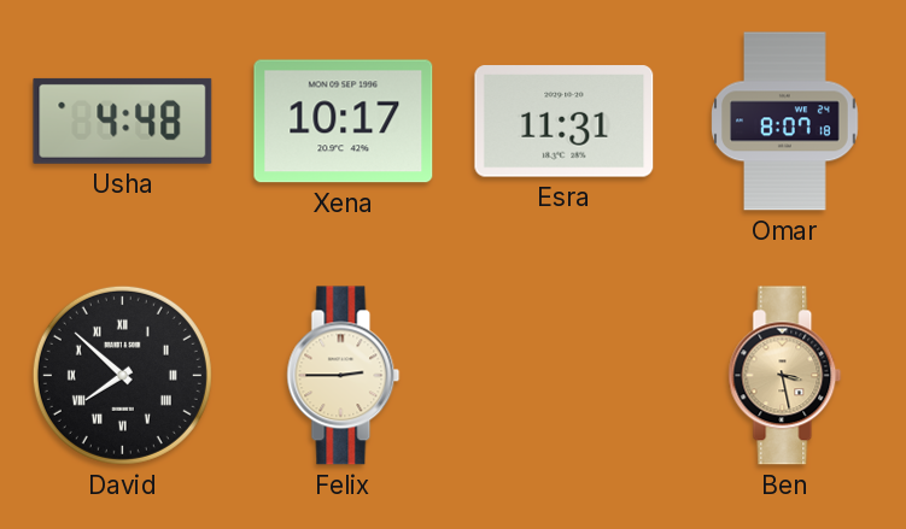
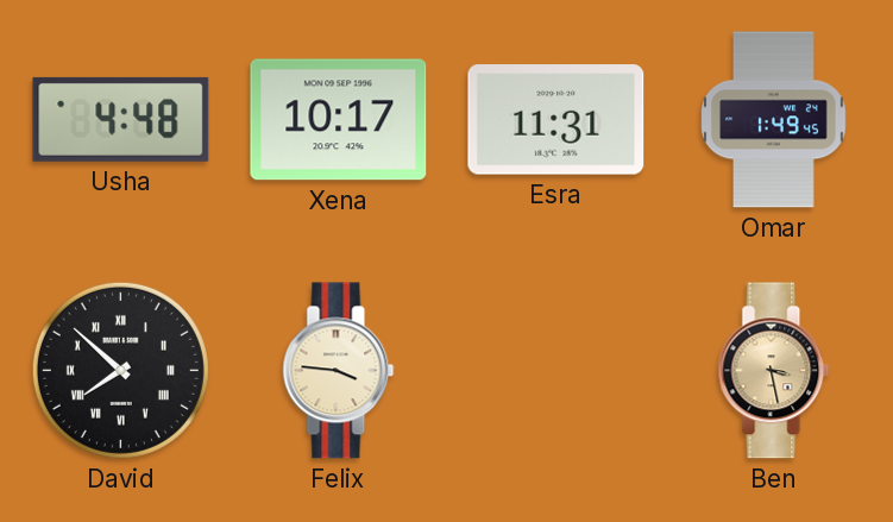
Omar: 8:07 -> 1:49
Felix: 2:45 -> 3:46
